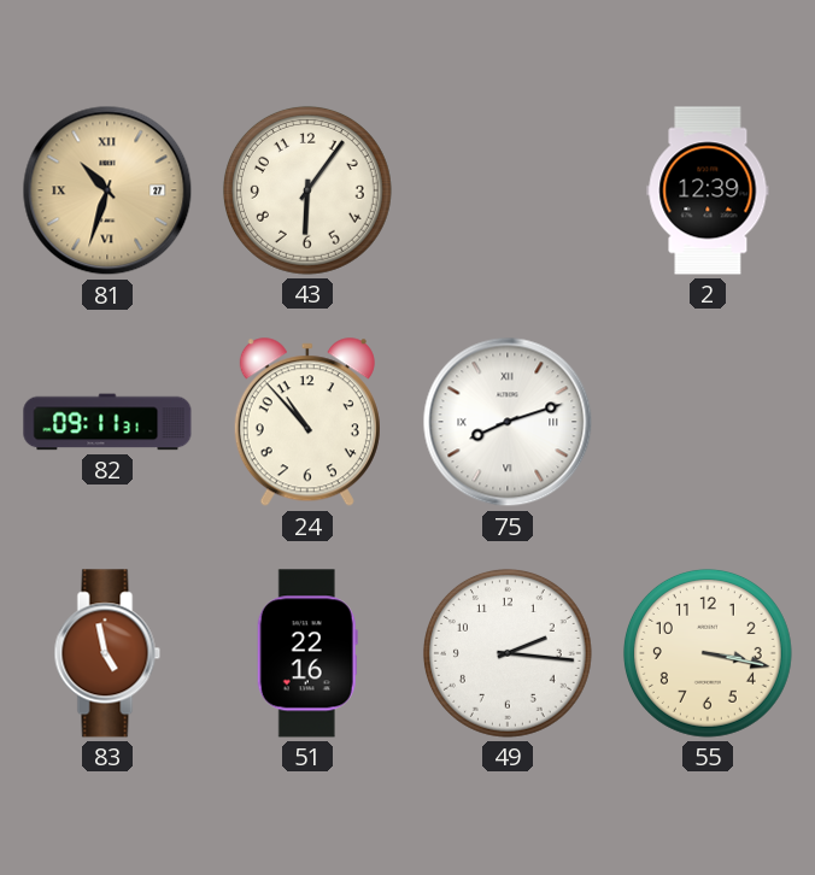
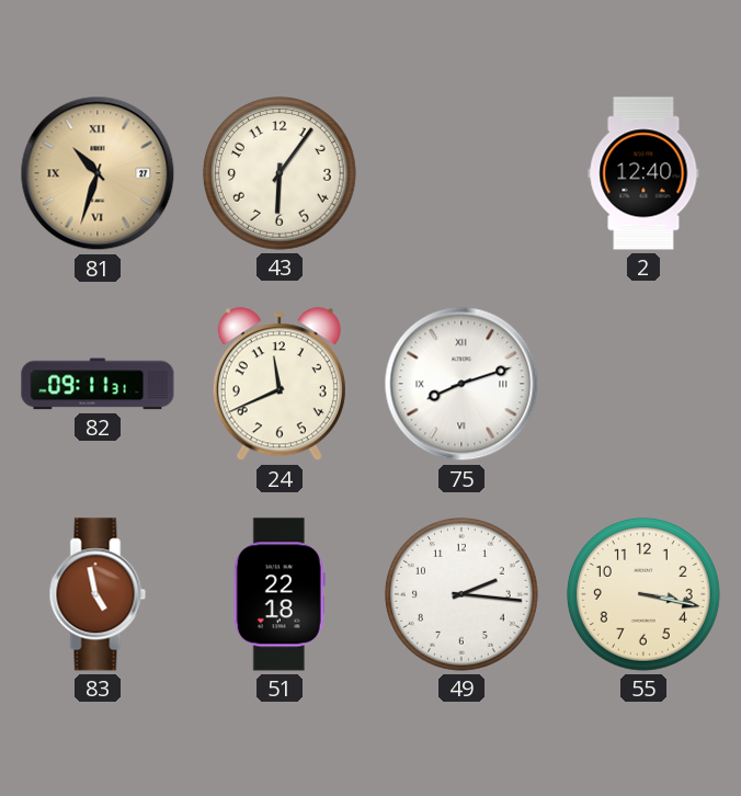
2: 12:39 -> 12:40
24: 10:53 -> 11:41
51: 22:16 -> 22:18
